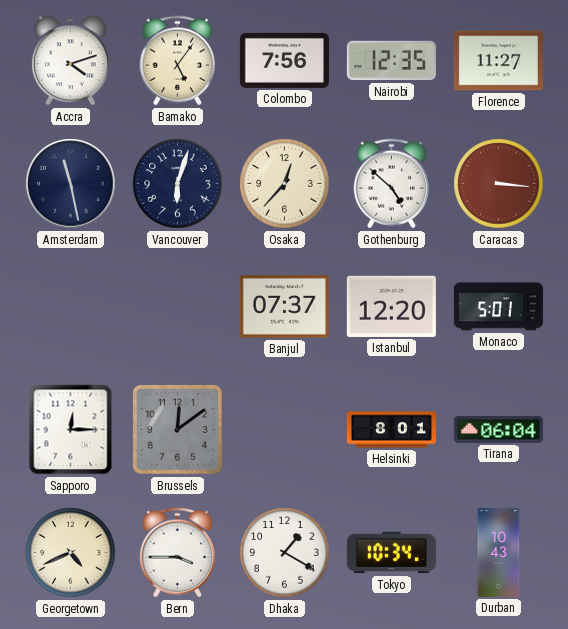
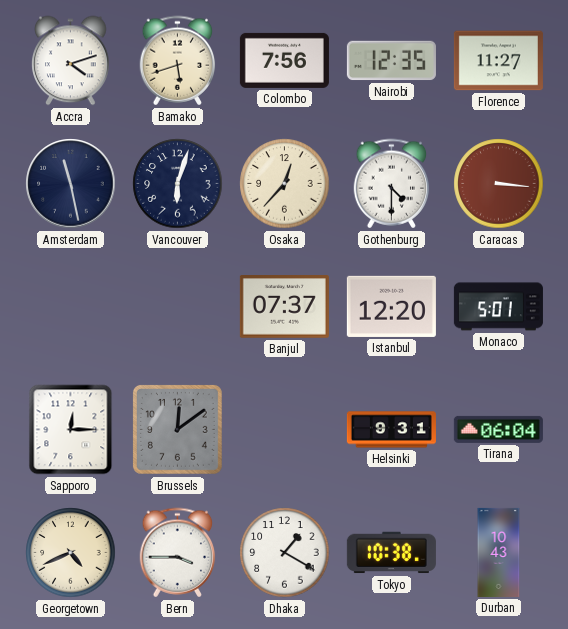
Bamako: 5:06 -> 5:42
Gothenburg: 4:52 -> 4:30
Helsinki: 8:01 -> 9:31
Tokyo: 10:34 -> 10:38
